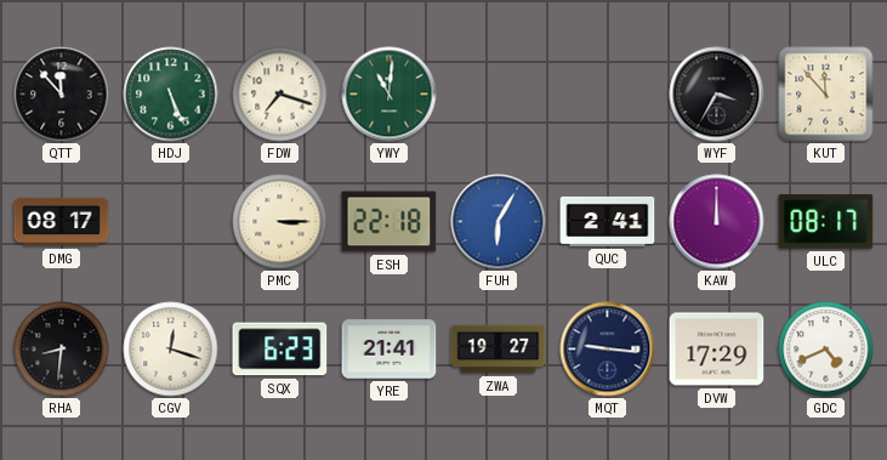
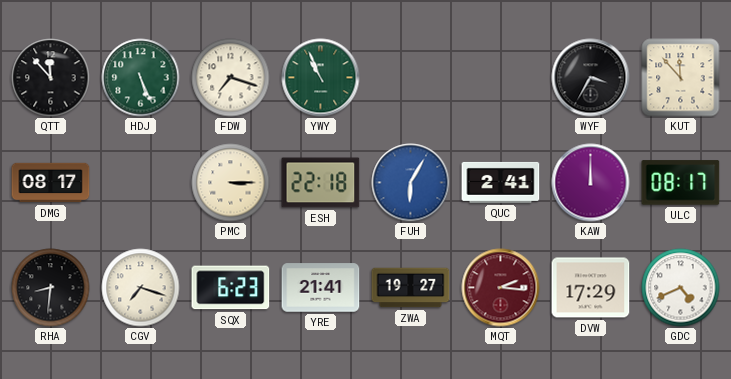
YWY: 11:01 -> 10:56
CGV: 12:18 -> 7:18
MQT: 9:16 -> 2:16
MQT dial: navy -> burgundy
